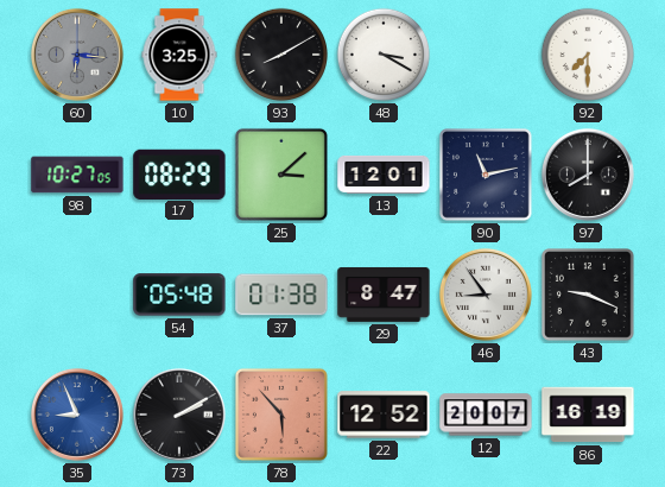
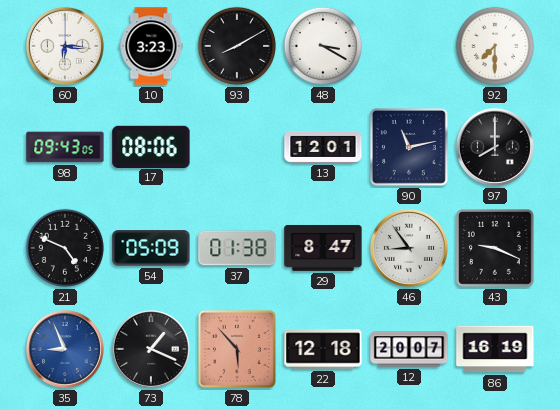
60 dial: grey -> white
10: 3:25 -> 3:23
98: 10:27 -> 09:43
17: 08:29 -> 08:06
25: 3:08 -> none
21: none -> 4:49
54: 05:48 -> 05:09
73: 2:10 -> 1:19
22: 12:52 -> 12:18
